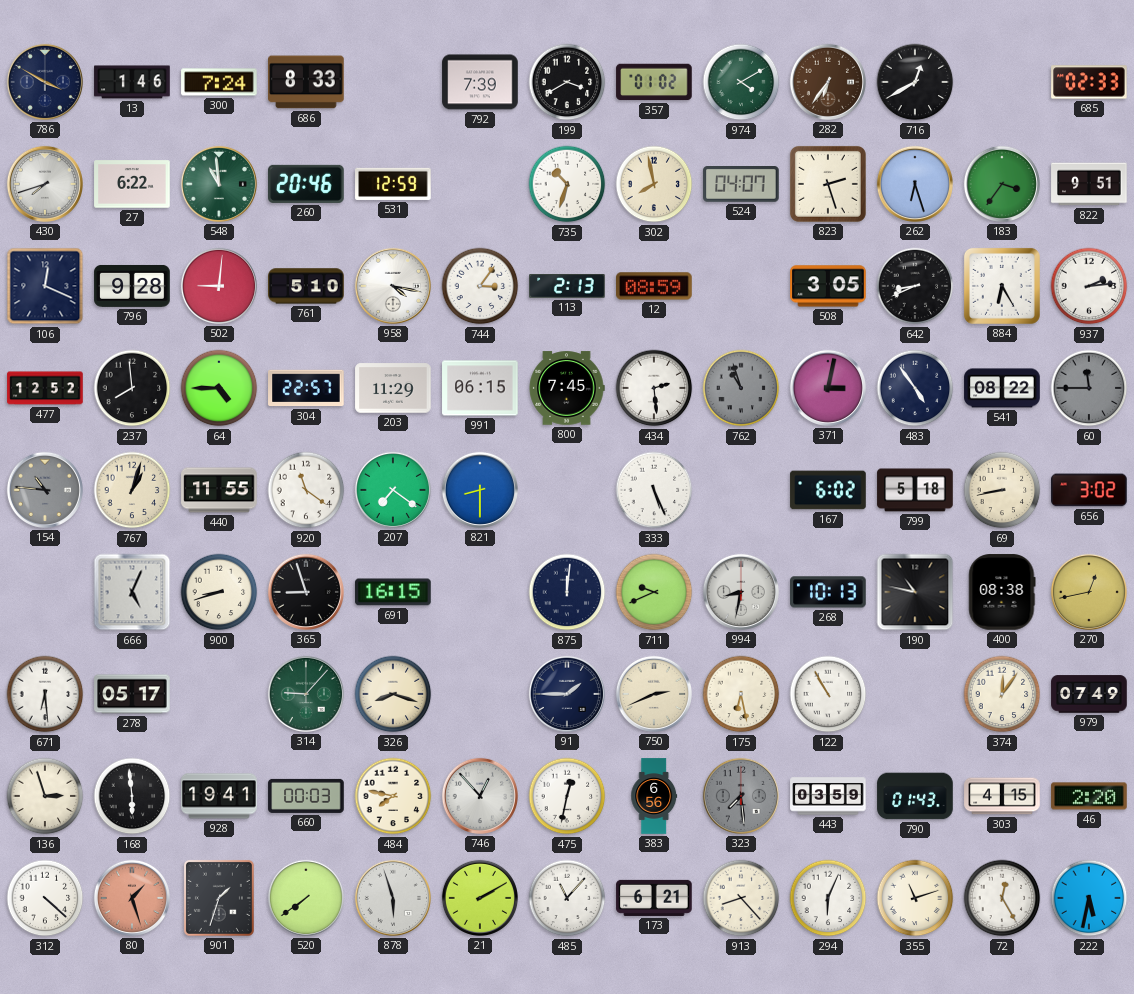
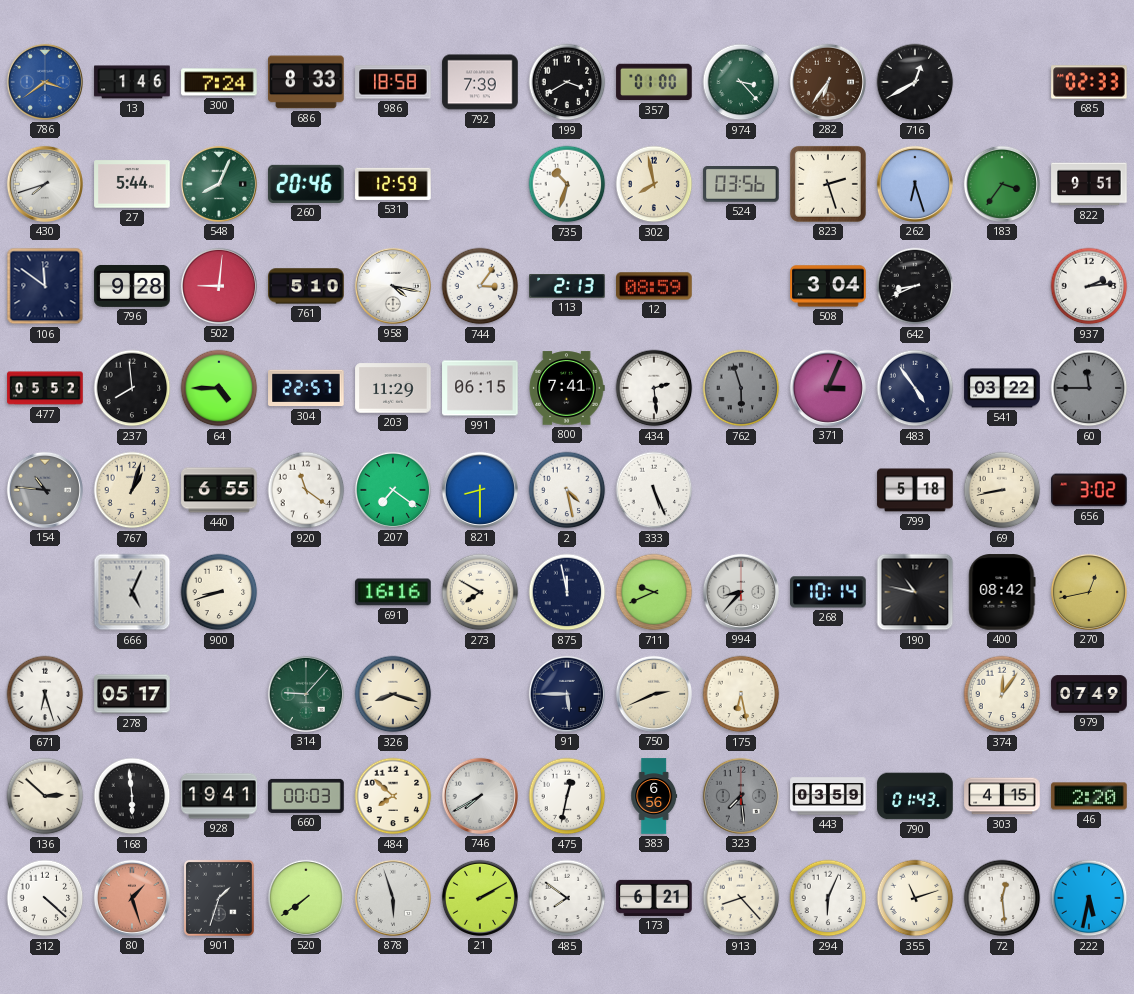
786: 3:50 -> 3:39
786 dial: navy -> blue
986: none -> 18:58
357: 01:02 -> 01:00
974: 4:10 -> 3:23
27: 6:22 -> 5:44
548: 10:59 -> 8:04
524: 04:07 -> 03:56
106: 12:19 -> 11:51
508: 3:05 -> 3:04
884: 6:25 -> none
477: 12:52 -> 05:52
800: 7:45 -> 7:41
762: 10:57 -> 5:57
371: 3:02 -> 3:04
541: 08:22 -> 03:22
440: 11:55 -> 6:55
2: none -> 4:28
167: 6:02 -> none
365: 8:57 -> none
691: 16:15 -> 16:16
273: none -> 7:50
875: 12:01 -> 11:58
994: 8:32 -> 8:37
268: 10:13 -> 10:14
400: 08:38 -> 08:42
671: 6:29 -> 6:27
91: 1:45 -> 5:45
122: 10:55 -> none
136: 2:57 -> 2:52
484: 7:47 -> 7:52
746: 12:53 -> 7:40
485: 11:07 -> 7:51
72: 12:25 -> 12:29
